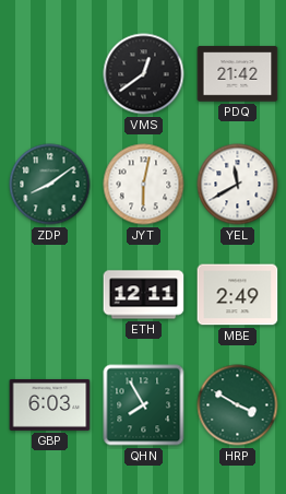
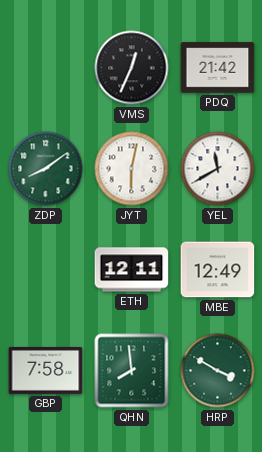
VMS: 12:39 -> 12:34
MBE: 2:49 -> 12:49
GBP: 6:03 -> 7:58
QHN: 7:55 -> 7:59
